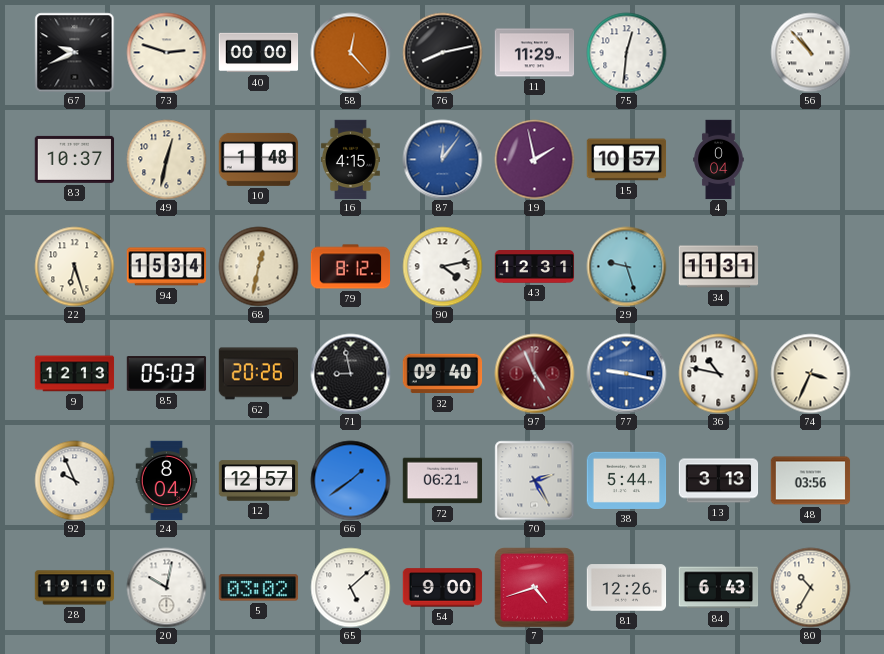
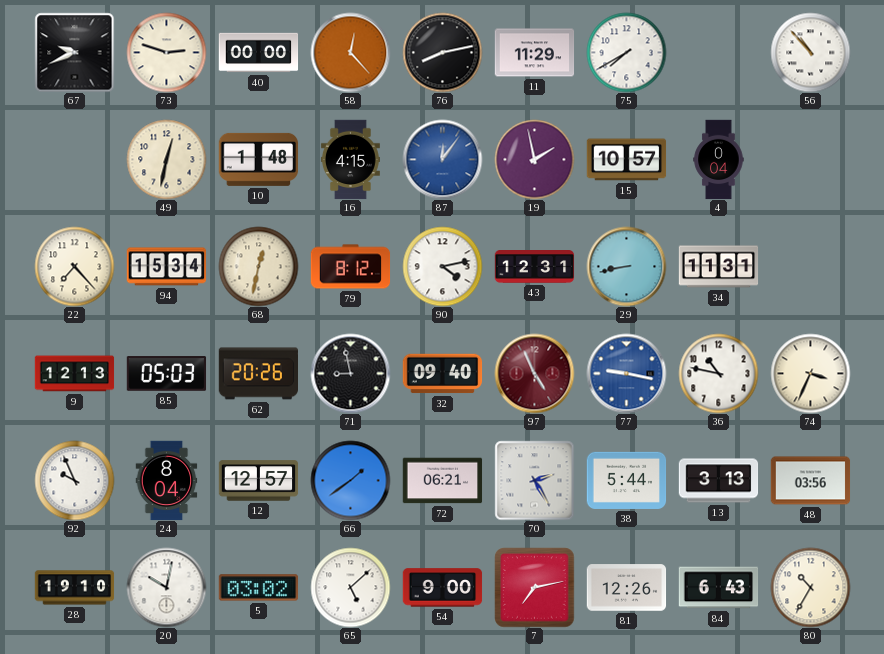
75: 12:31 -> 7:40
83: 10:37 -> none
22: 6:27 -> 7:23
29: 9:27 -> 8:43
7: 4:42 -> 7:13
